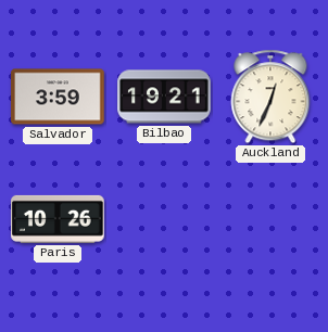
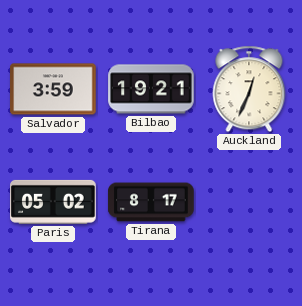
Paris: 10:26 -> 05:02
Tirana: none -> 8:17
